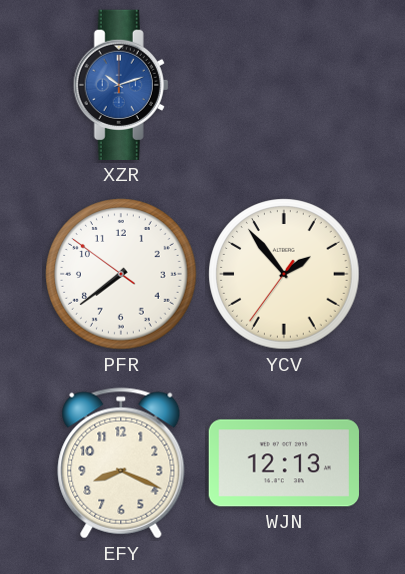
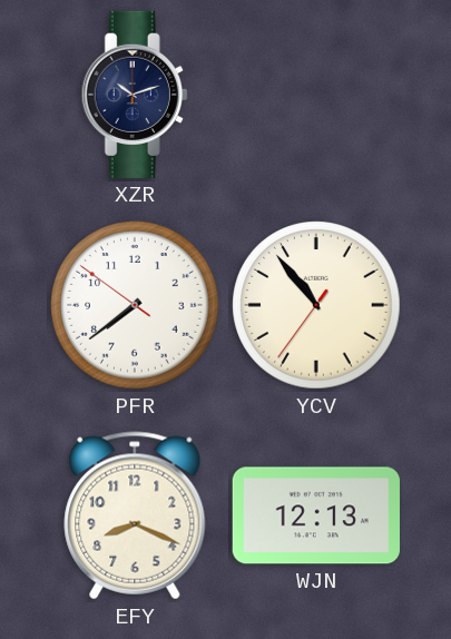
XZR dial: blue -> navy
YCV: 1:53 -> 10:53
